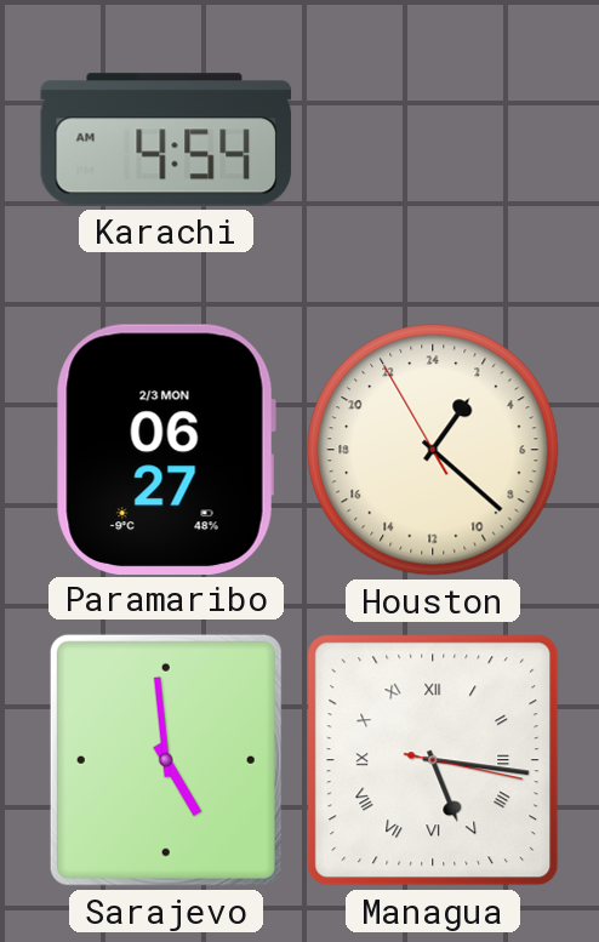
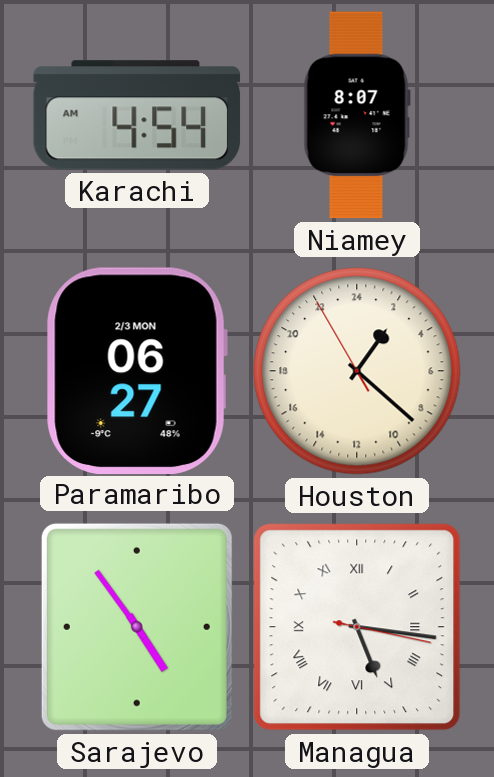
Niamey: none -> 8:07
Sarajevo: 4:59 -> 4:54
